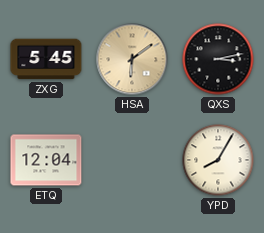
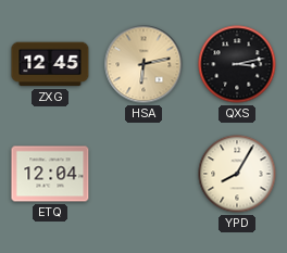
ZXG: 5:45 -> 12:45
HSA: 6:09 -> 6:13
